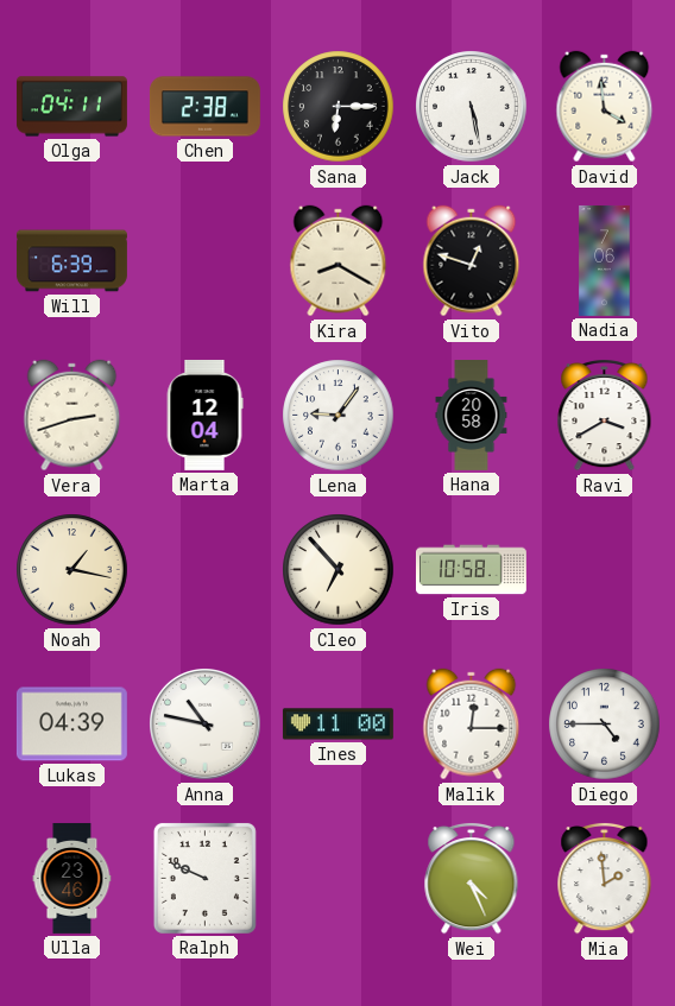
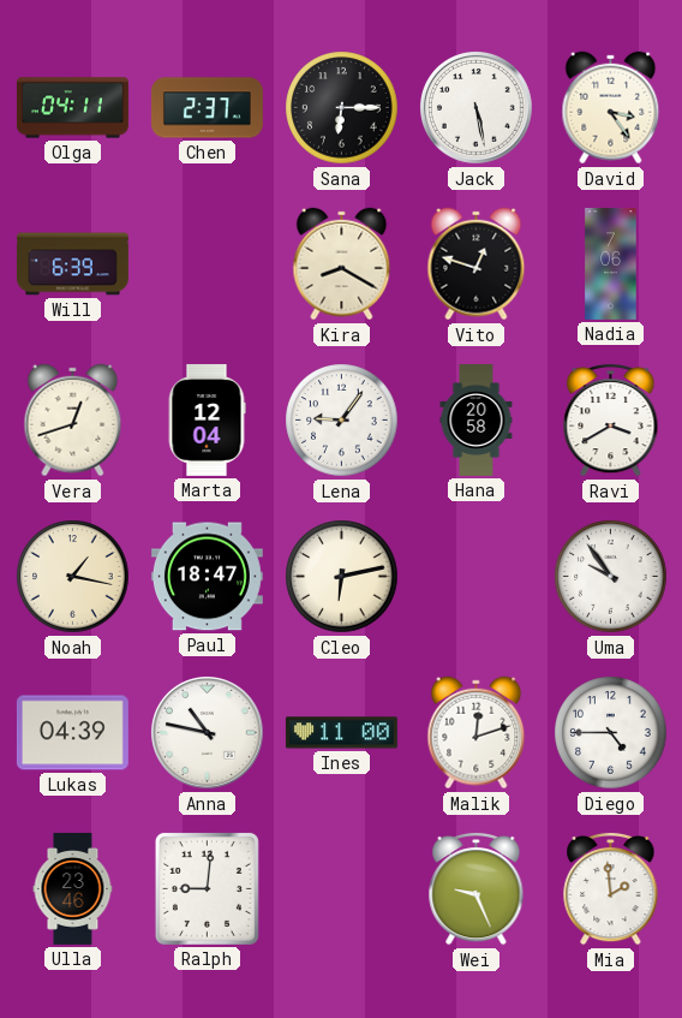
Chen: 2:38 -> 2:37
David: 3:59 -> 3:24
Vera: 2:42 -> 12:42
Paul: none -> 18:47
Cleo: 6:53 -> 6:13
Iris: 10:58 -> none
Uma: none -> 9:54
Malik: 12:15 -> 12:12
Ralph: 9:49 -> 9:01
Wei: 4:26 -> 9:26
